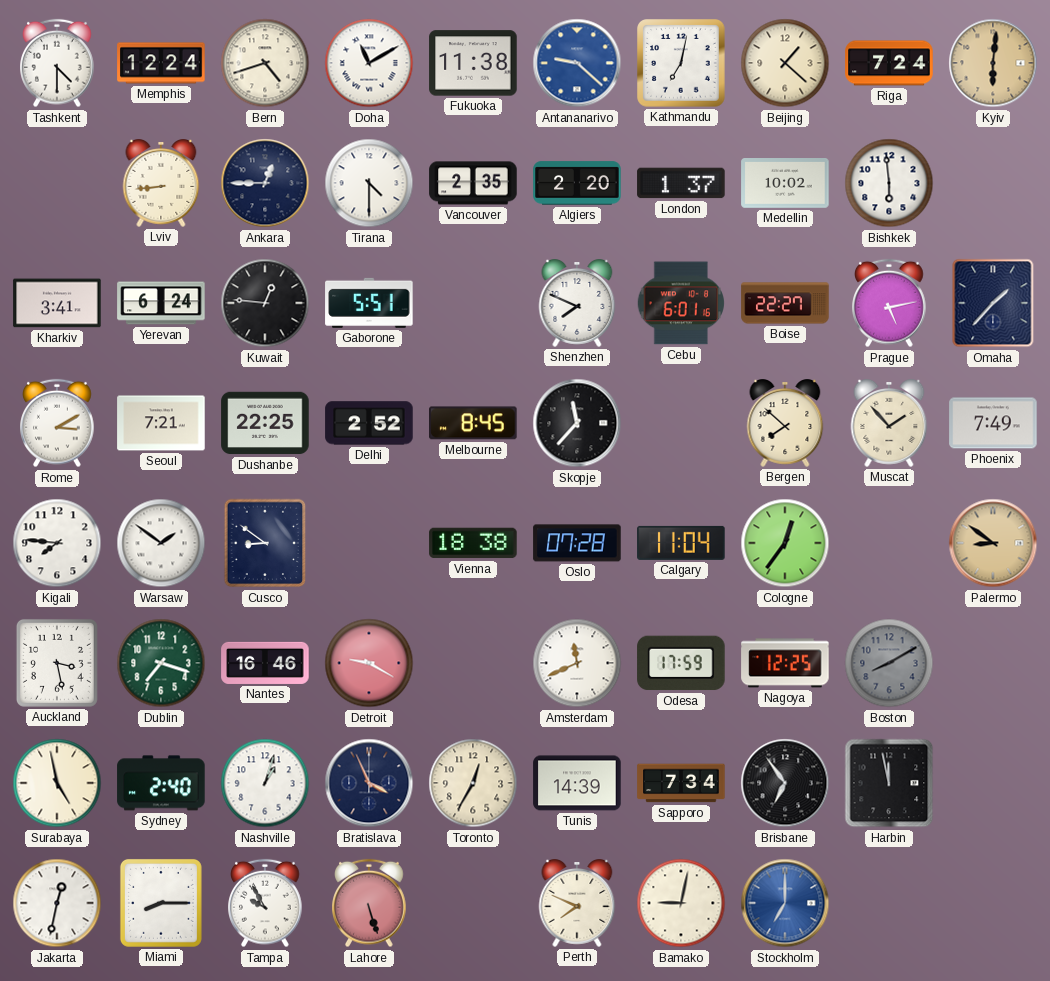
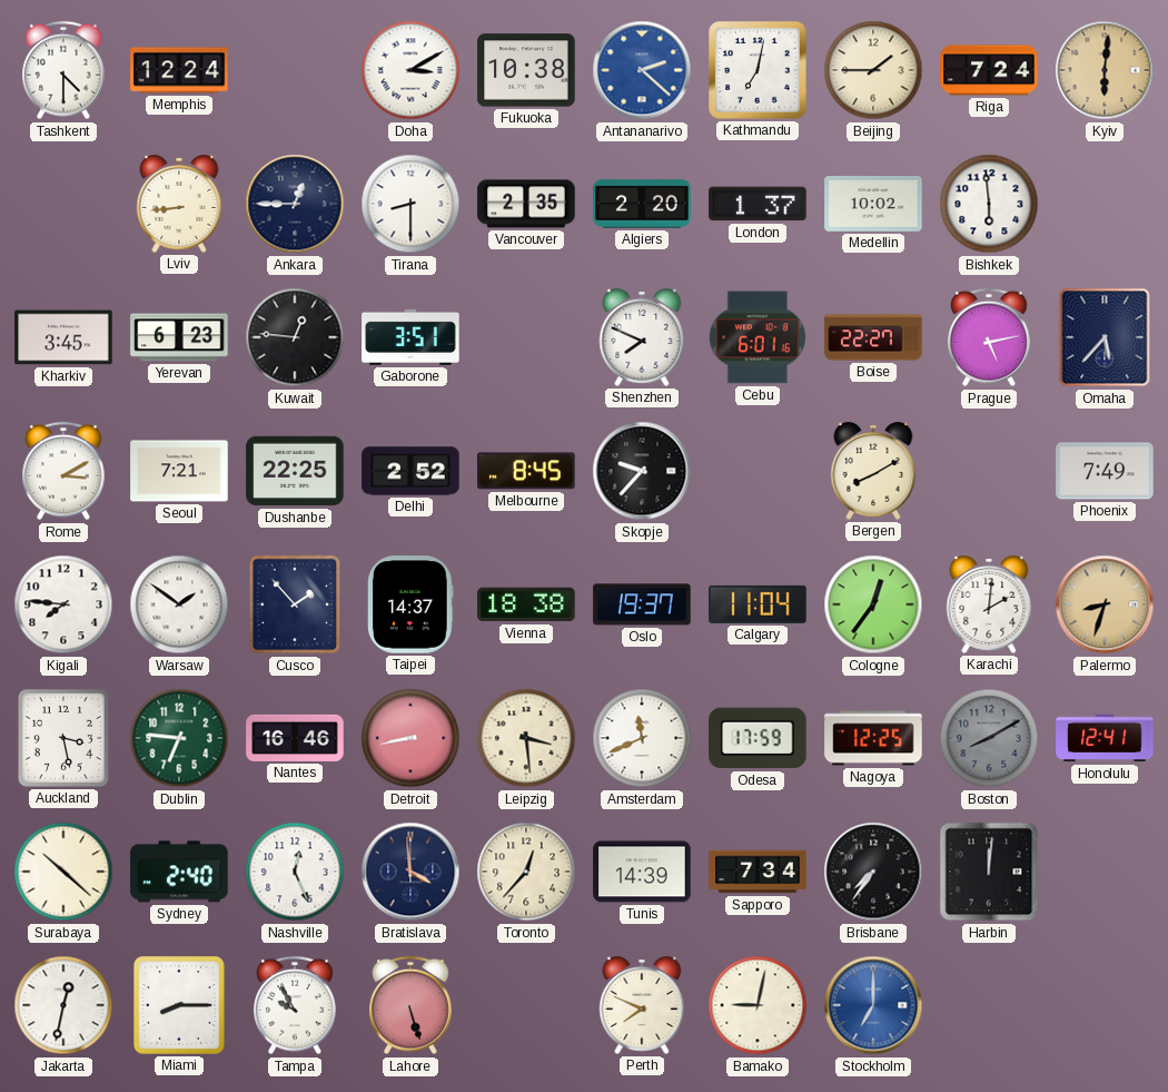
Bern: 4:42 -> none
Doha: 11:10 -> 3:10
Fukuoka: 11:38 -> 10:38
Antananarivo: 9:22 -> 2:22
Beijing: 1:22 -> 1:45
Tirana: 4:30 -> 8:30
Kharkiv: 3:41 -> 3:45
Yerevan: 6:24 -> 6:23
Gaborone: 5:51 -> 3:51
Omaha: 1:37 -> 5:37
Skopje: 11:37 -> 9:37
Bergen: 7:52 -> 8:10
Muscat: 1:53 -> none
Cusco: 8:51 -> 1:53
Taipei: none -> 14:37
Oslo: 07:28 -> 19:37
Karachi: none -> 2:01
Palermo: 8:51 -> 8:33
Dublin: 7:18 -> 6:46
Detroit: 9:20 -> 8:43
Leipzig: none -> 3:29
Honolulu: none -> 12:41
Surabaya: 4:58 -> 10:22
Nashville: 1:03 -> 12:26
Bratislava: 3:56 -> 3:59
Toronto: 12:35 -> 12:37
Brisbane: 6:54 -> 7:36
Harbin: 11:58 -> 12:01
